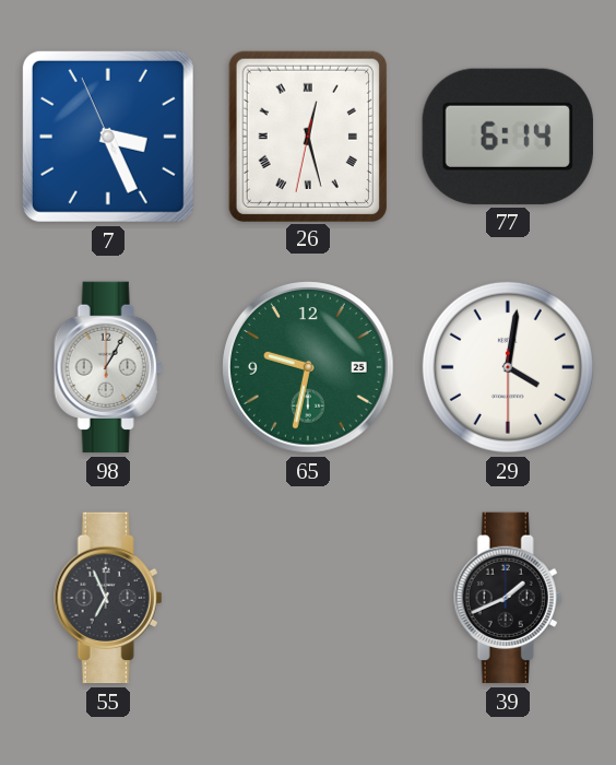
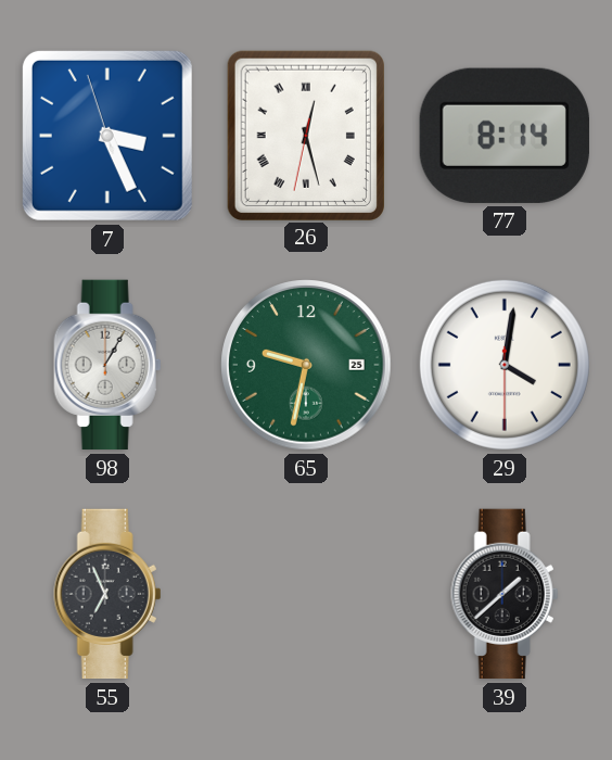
7: 3:25:56 -> 3:25:57
77: 6:14 -> 8:14
39: 1:41 -> 1:38
